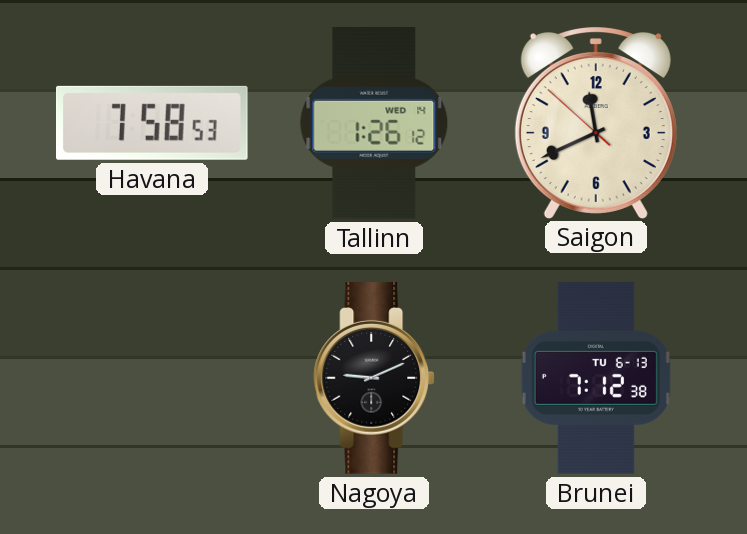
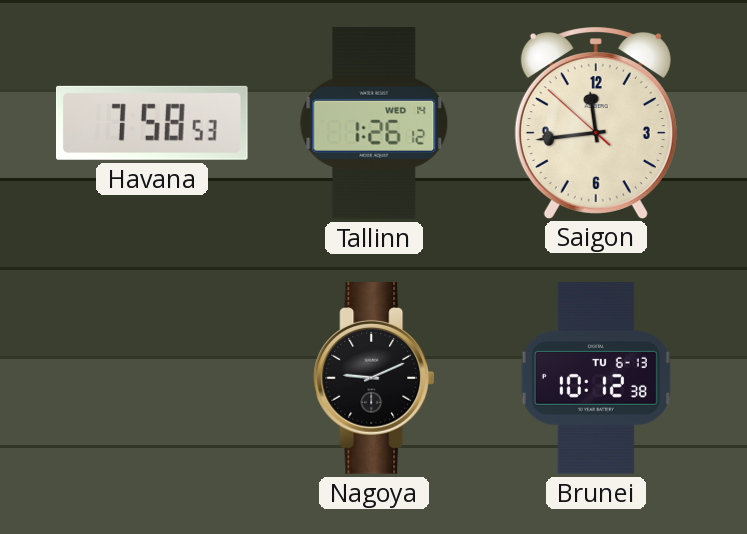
Saigon: 11:40 -> 11:43
Brunei: 7:12 -> 10:12
